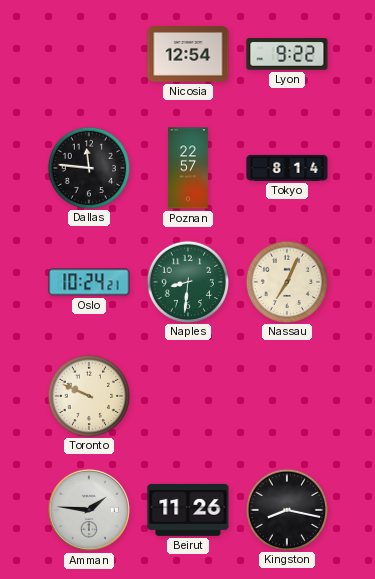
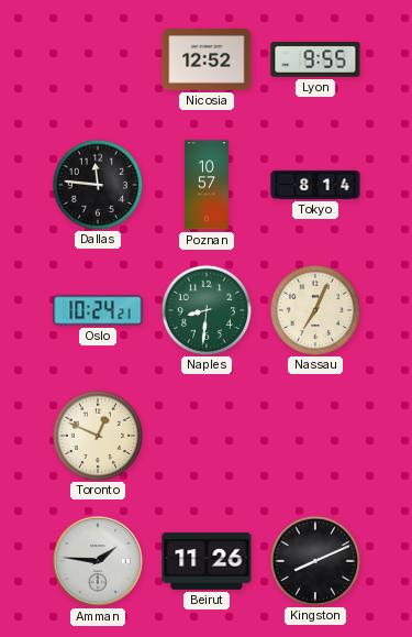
Nicosia: 12:54 -> 12:52
Lyon: 9:22 -> 9:55
Poznan: 22:57 -> 10:57
Toronto: 9:49 -> 12:49
Kingston: 8:17 -> 8:11
